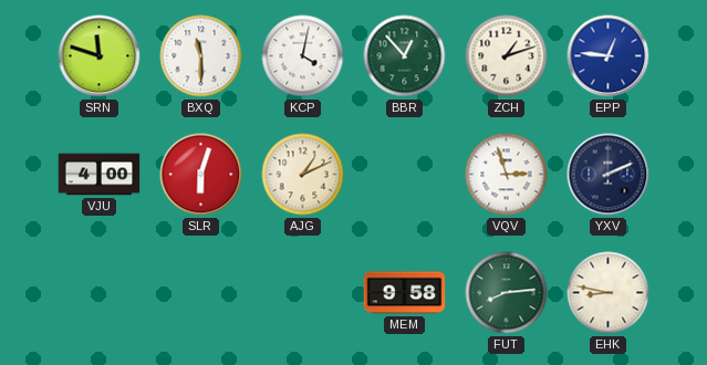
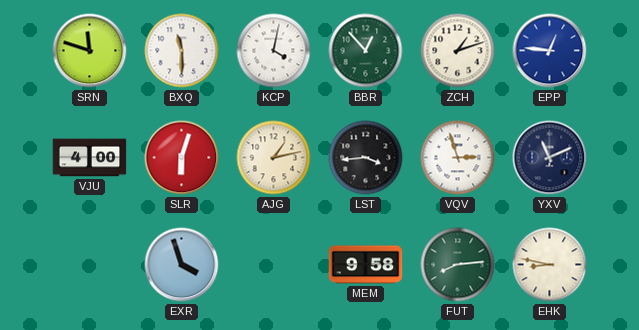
AJG: 1:11 -> 1:13
LST: none -> 3:44
YXV: 2:11 -> 11:11
EXR: none -> 3:57
